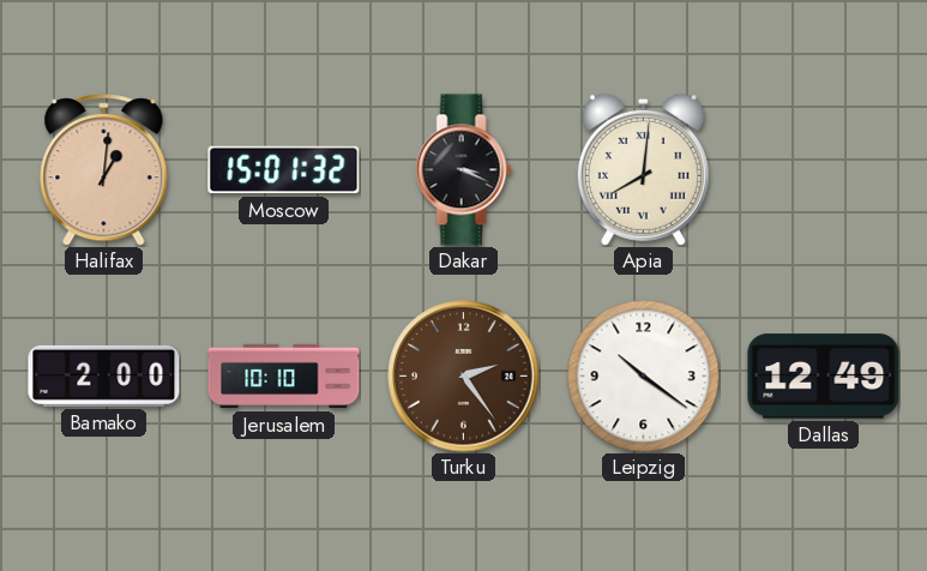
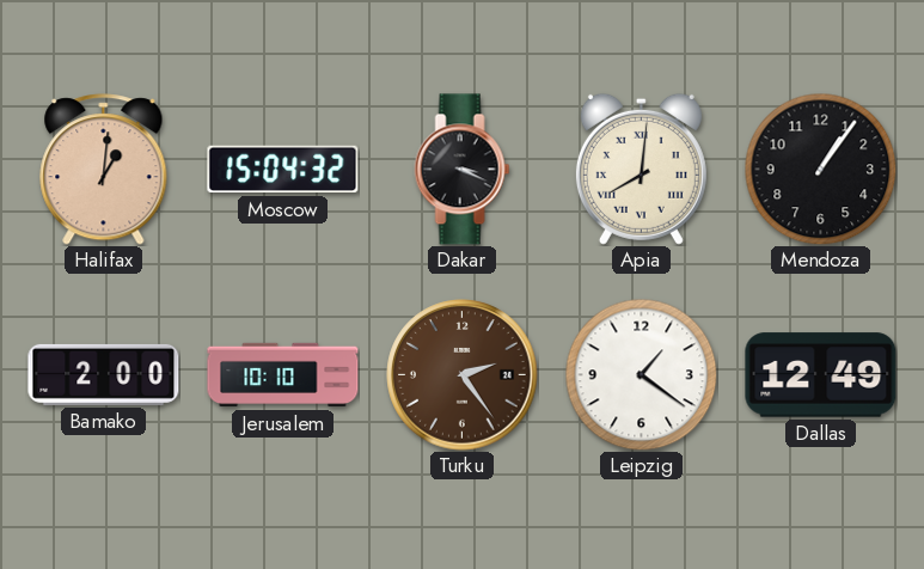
Moscow: 15:01 -> 15:04
Mendoza: none -> 1:06
Leipzig: 10:21 -> 1:21
